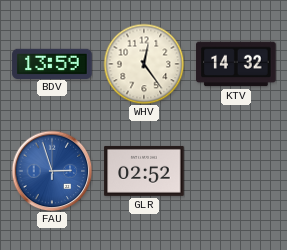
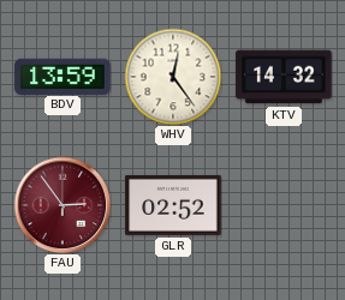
FAU: 2:57 -> 2:54
FAU dial: blue -> burgundy
